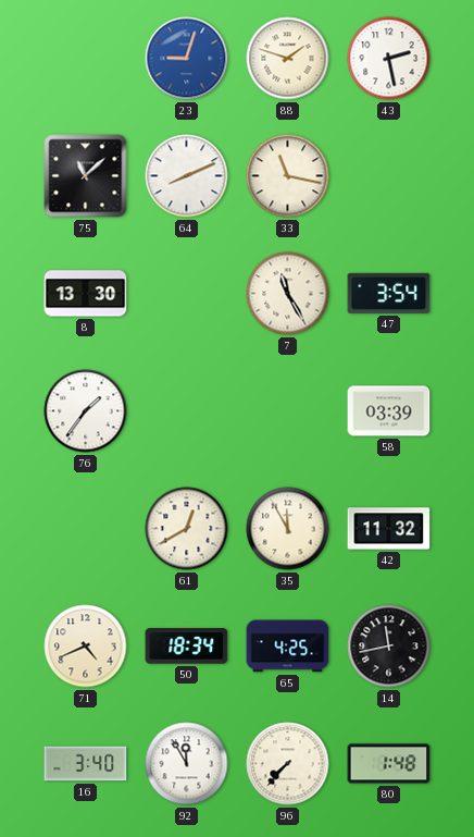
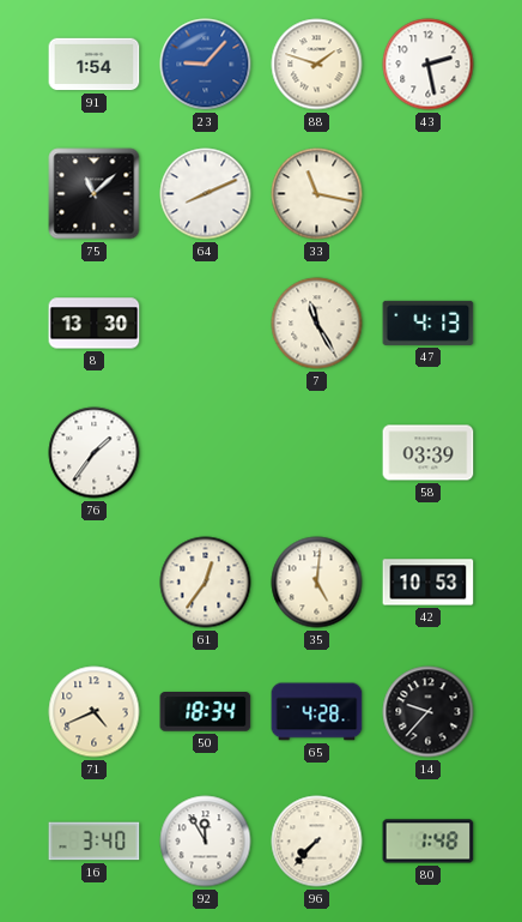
91: none -> 1:54
23: 9:03 -> 9:07
47: 3:54 -> 4:13
61: 12:40 -> 12:36
35: 11:55 -> 5:01
42: 11:32 -> 10:53
65: 4:25 -> 4:28
14: 11:43 -> 9:37
